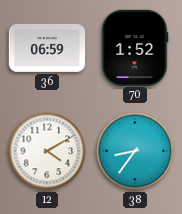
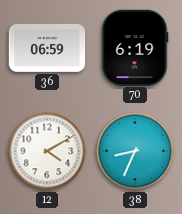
70: 1:52 -> 6:19
38: 8:36 -> 8:34
